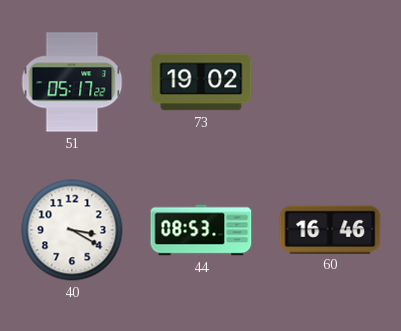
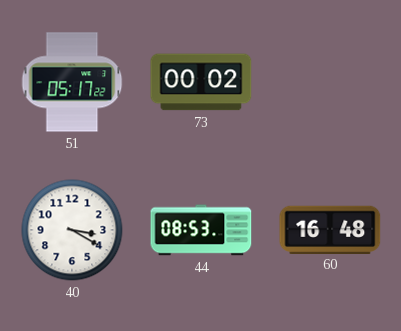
73: 19:02 -> 00:02
60: 16:46 -> 16:48
